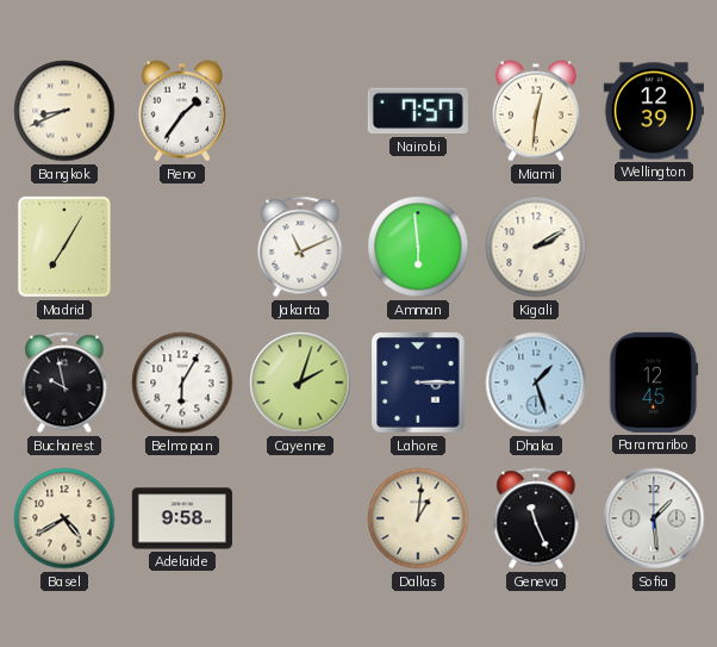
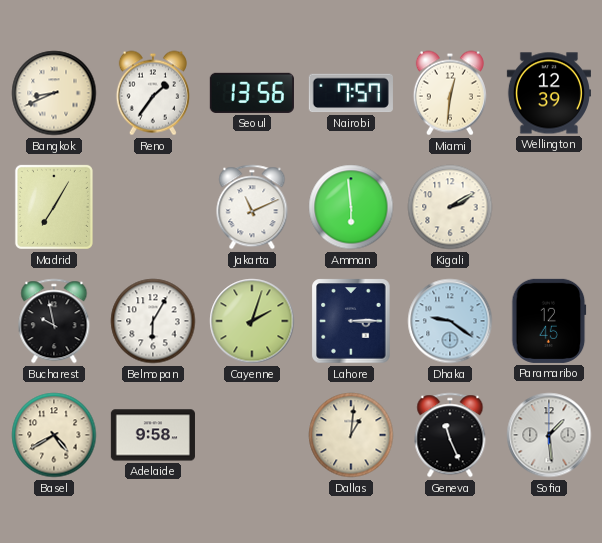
Seoul: none -> 13:56
Dhaka: 1:27 -> 9:21
